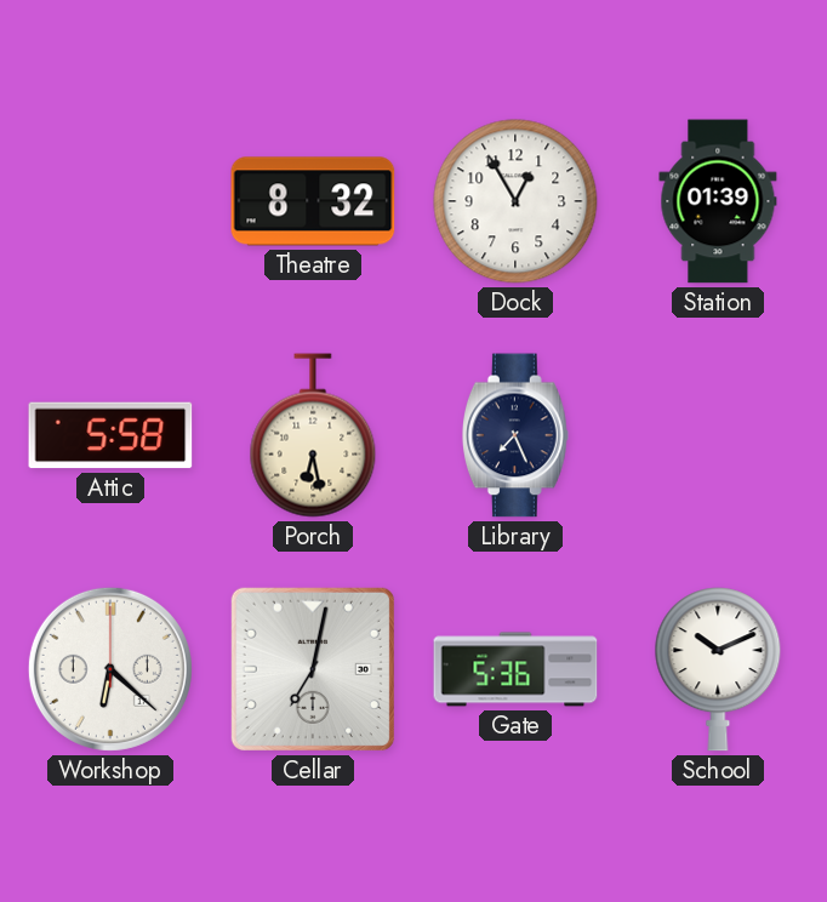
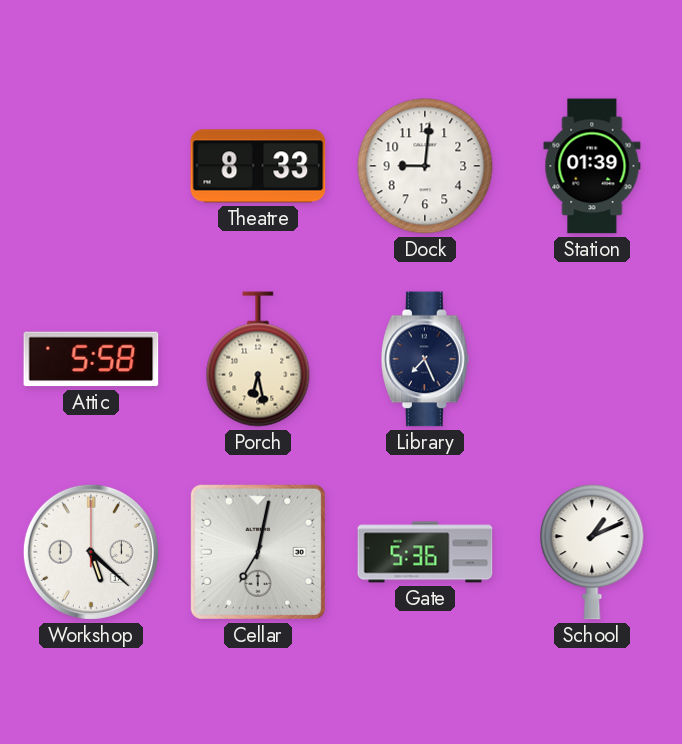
Theatre: 8:32 -> 8:33
Dock: 12:55 -> 9:01
Workshop: 6:22 -> 5:22
School: 10:11 -> 1:11
